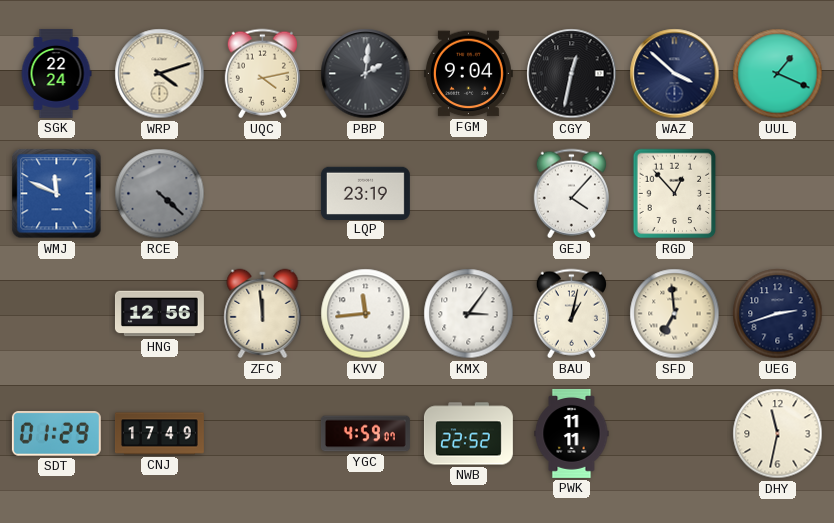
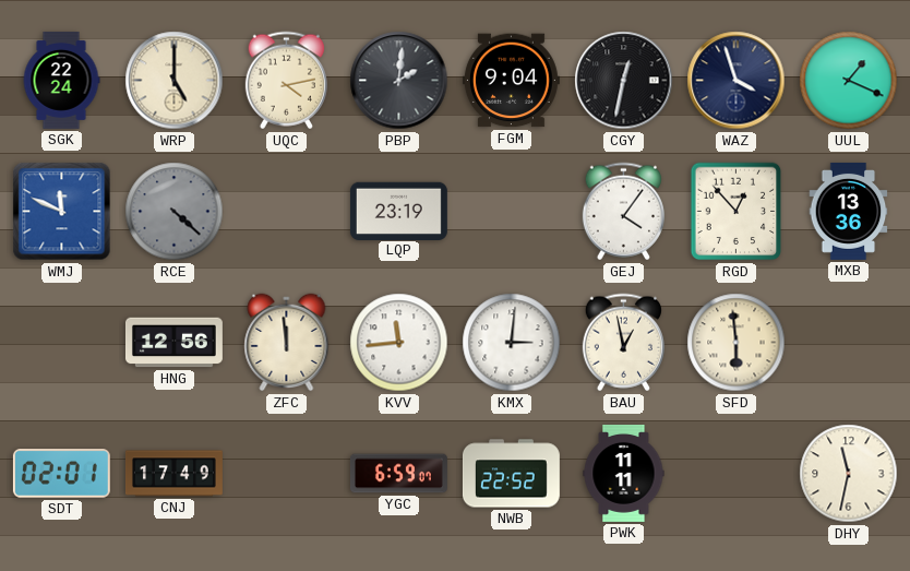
WRP: 4:12 -> 5:00
WAZ: 3:52 -> 3:57
GEJ: 4:07 -> 4:06
MXB: none -> 13:36
KMX: 3:06 -> 3:01
BAU: 1:02 -> 12:58
SFD: 6:59 -> 5:59
UEG: 2:42 -> none
SDT: 01:29 -> 02:01
YGC: 4:59 -> 6:59
